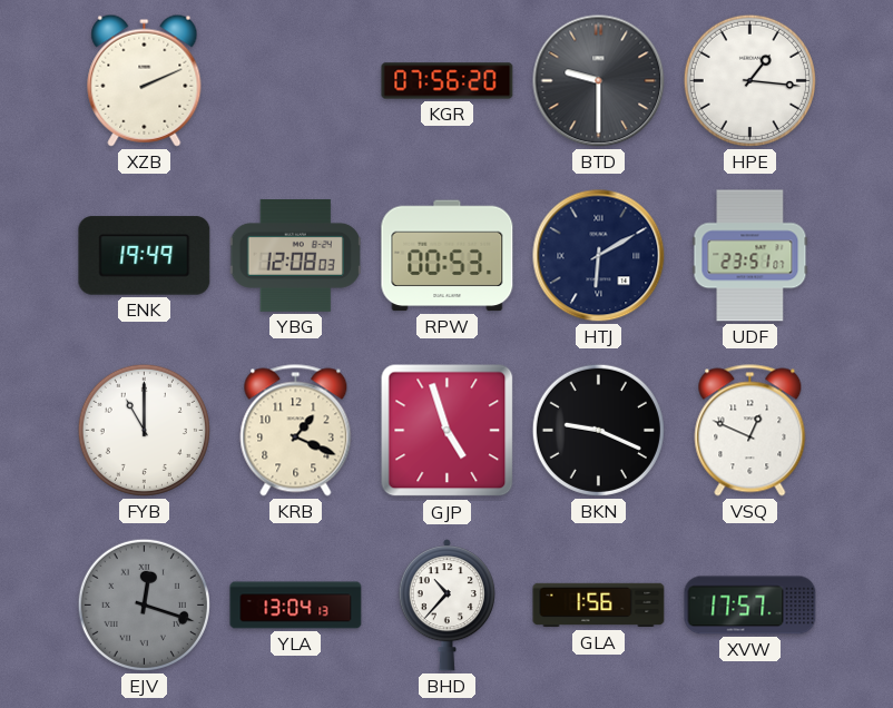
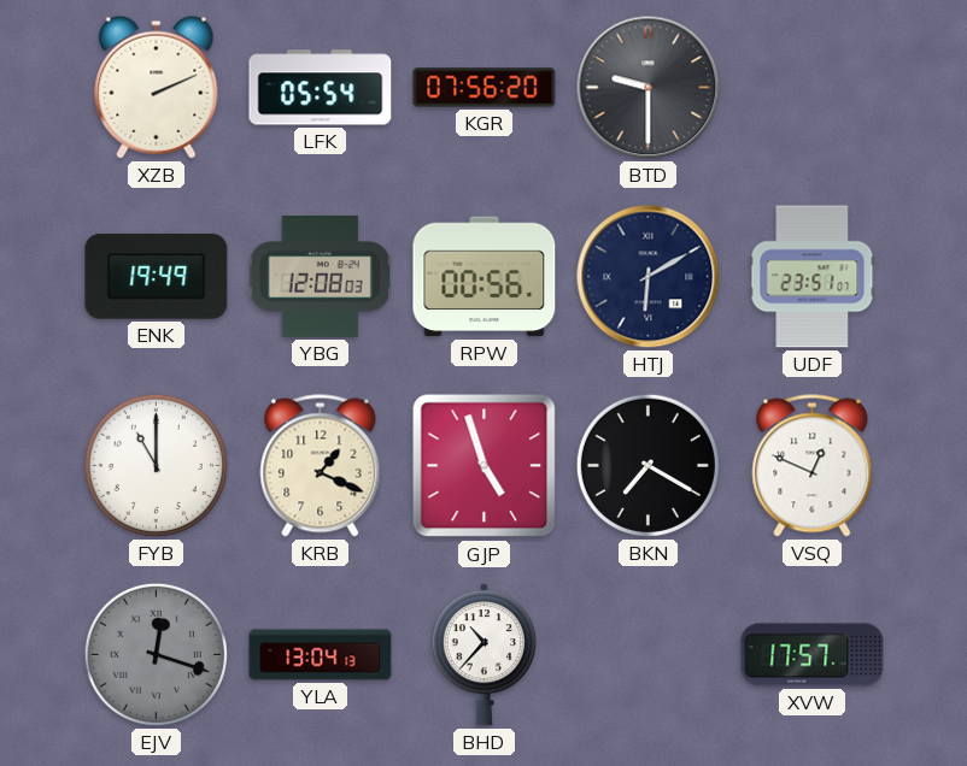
LFK: none -> 05:54
HPE: 1:16 -> none
RPW: 00:53 -> 00:56
BKN: 9:19 -> 7:20
GLA: 1:56 -> none
